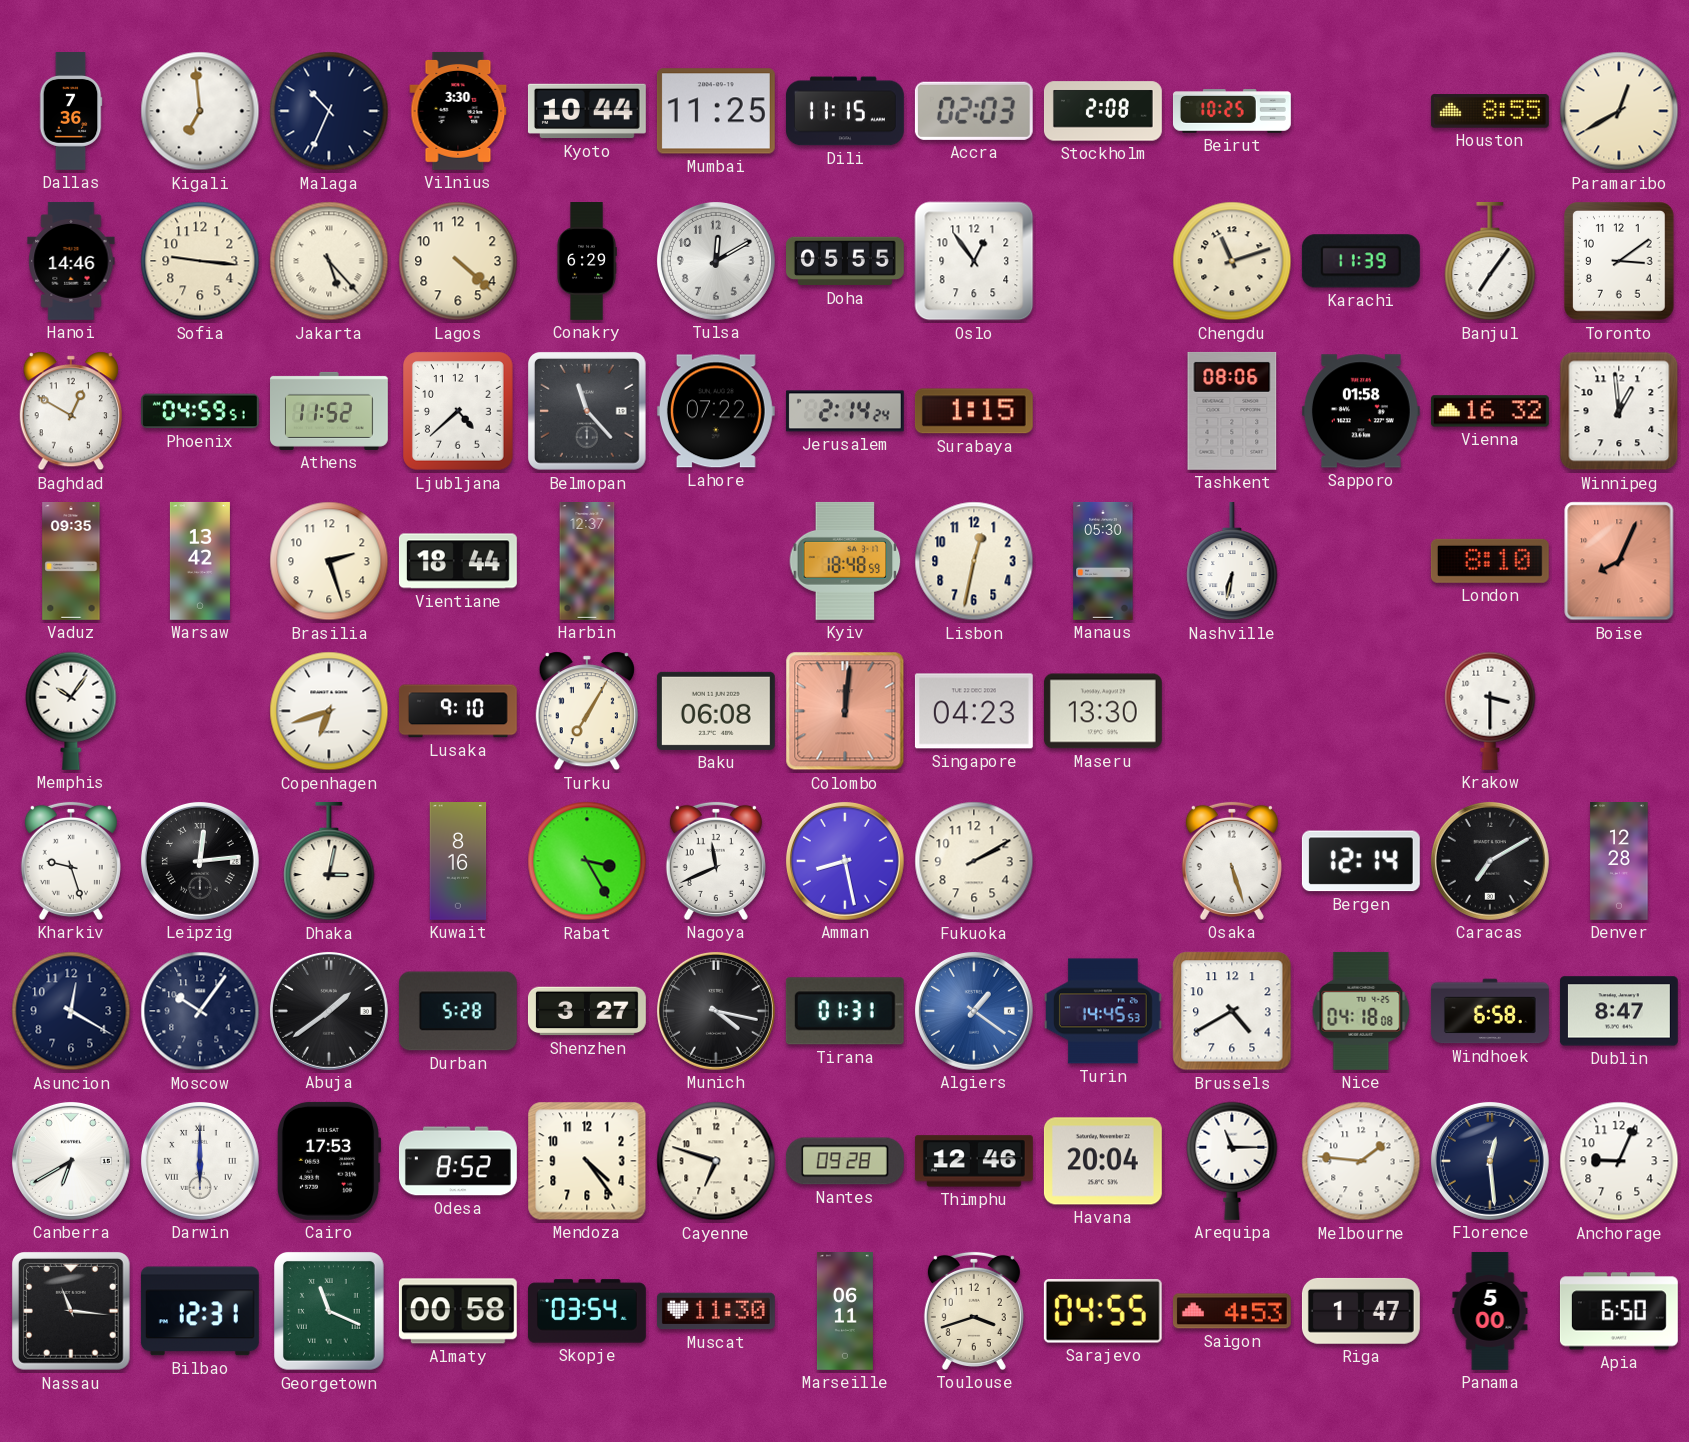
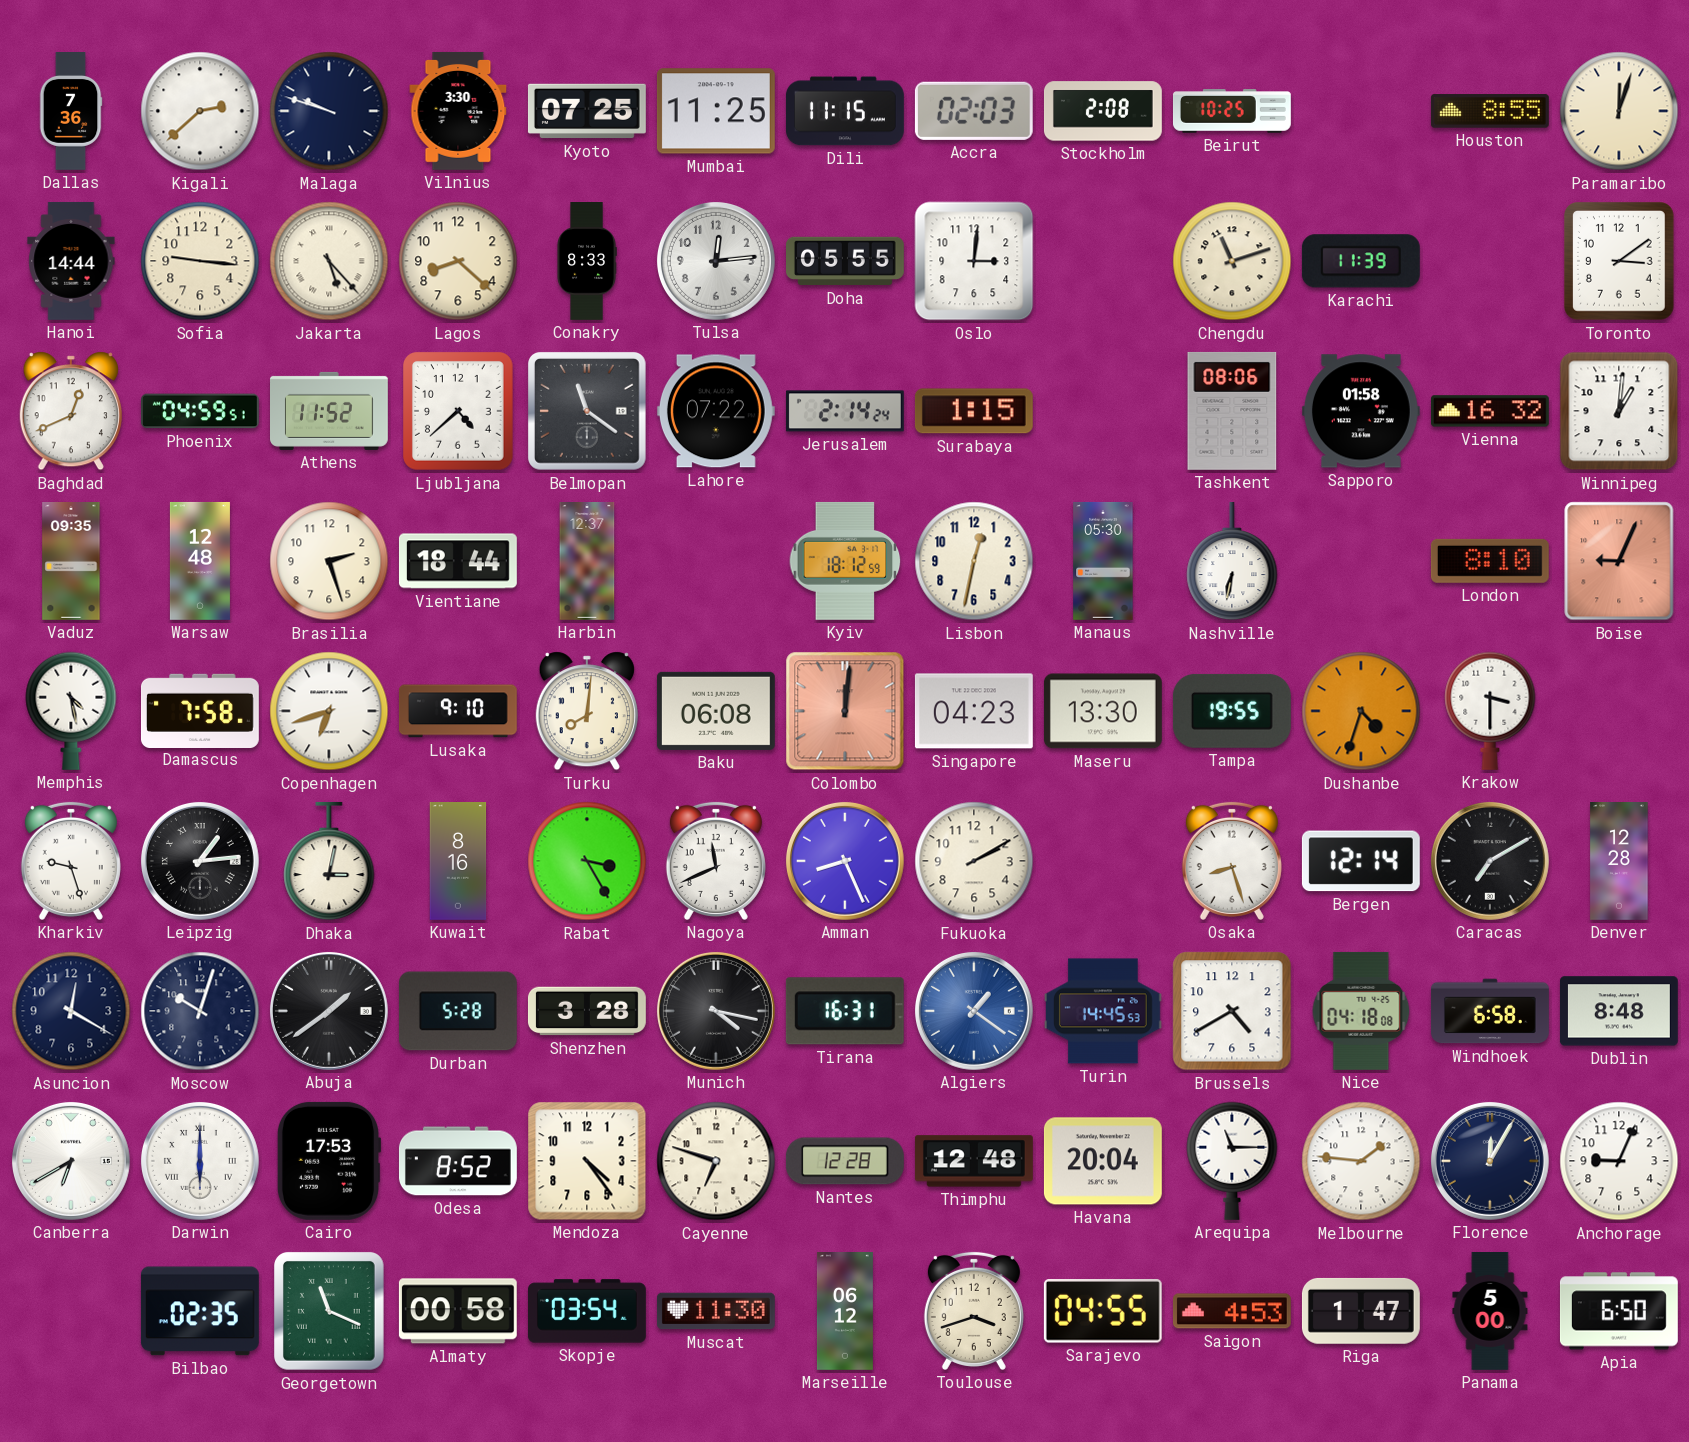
Kigali: 6:59 -> 2:38
Malaga: 10:34 -> 9:48
Kyoto: 10:44 -> 07:25
Paramaribo: 12:40 -> 12:03
Hanoi: 14:46 -> 14:44
Lagos: 4:22 -> 8:22
Conakry: 6:29 -> 8:33
Tulsa: 12:10 -> 12:14
Oslo: 12:54 -> 3:01
Banjul: 7:06 -> none
Baghdad: 12:50 -> 12:41
Belmopan: 11:23 -> 11:21
Winnipeg: 12:59 -> 1:01
Warsaw: 13:42 -> 12:48
Kyiv: 18:48 -> 18:12
Boise: 8:04 -> 9:04
Memphis: 10:06 -> 4:28
Damascus: none -> 7:58
Turku: 7:05 -> 8:01
Tampa: none -> 19:55
Dushanbe: none -> 4:33
Leipzig: 12:14 -> 1:14
Amman: 8:28 -> 8:26
Osaka: 5:27 -> 8:27
Moscow: 10:06 -> 10:03
Shenzhen: 3:27 -> 3:28
Tirana: 01:31 -> 16:31
Dublin: 8:47 -> 8:48
Nantes: 09:28 -> 12:28
Thimphu: 12:46 -> 12:48
Florence: 12:29 -> 12:05
Nassau: 11:16 -> none
Bilbao: 12:31 -> 02:35
Marseille: 06:11 -> 06:12
